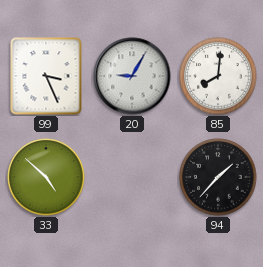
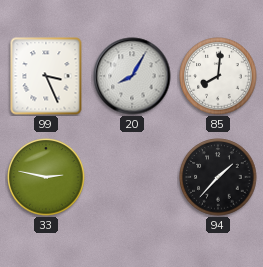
20: 9:05 -> 8:05
33: 4:52 -> 2:47
